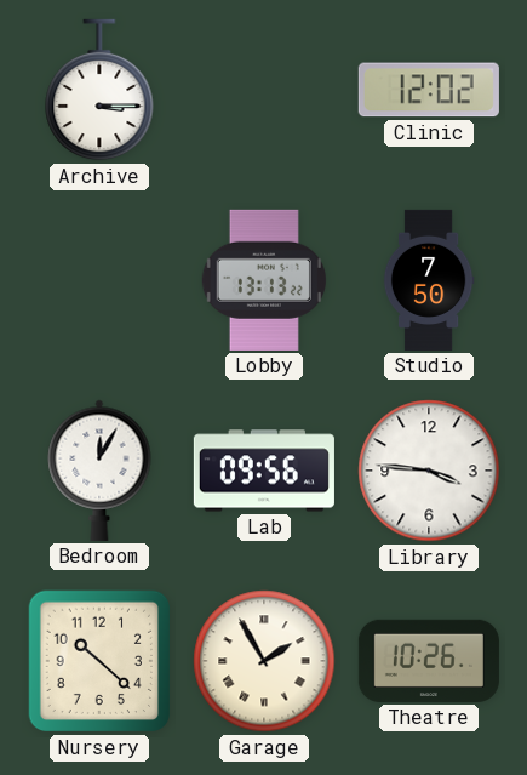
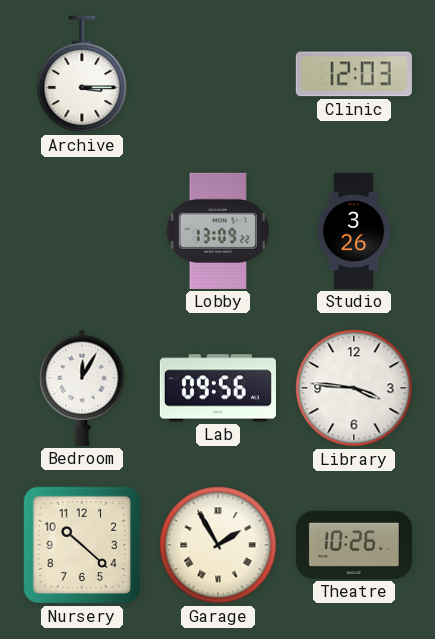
Clinic: 12:02 -> 12:03
Lobby: 13:13 -> 13:09
Studio: 7:50 -> 3:26
